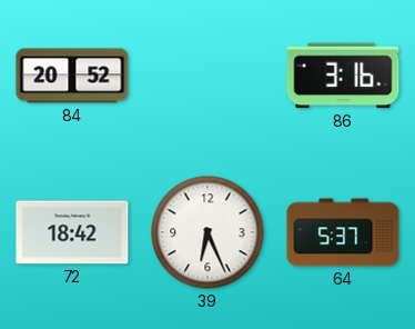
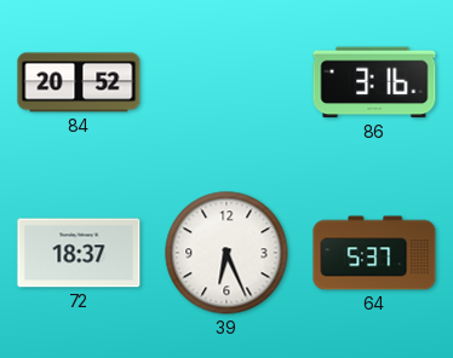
72: 18:42 -> 18:37
